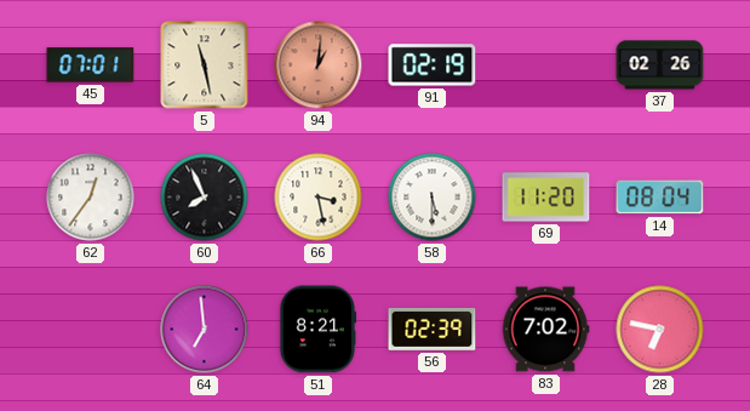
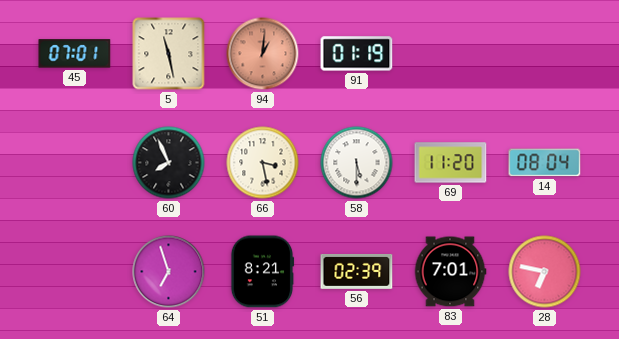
91: 02:19 -> 01:19
37: 02:26 -> none
62: 12:36 -> none
64: 6:59 -> 6:57
83: 7:02 -> 7:01
